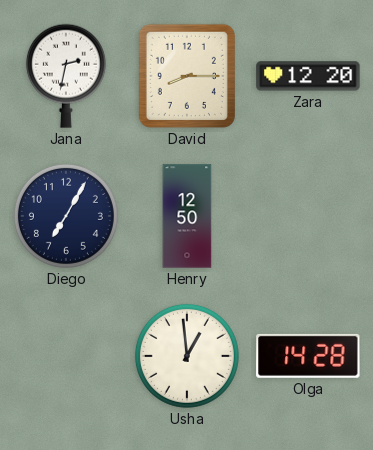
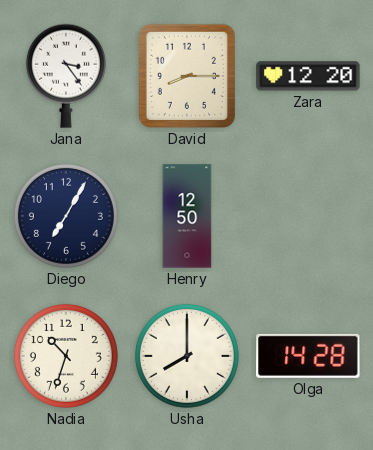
Jana: 2:32 -> 3:24
Nadia: none -> 10:33
Usha: 12:59 -> 8:00
